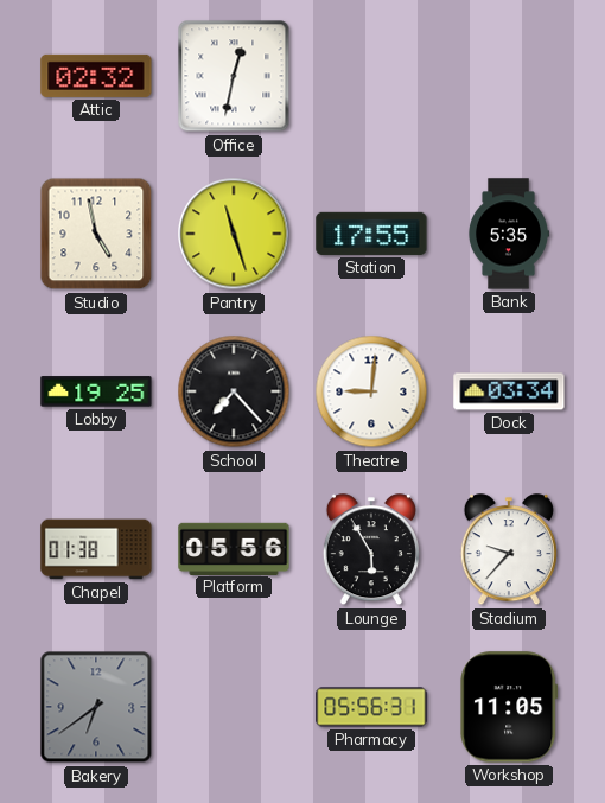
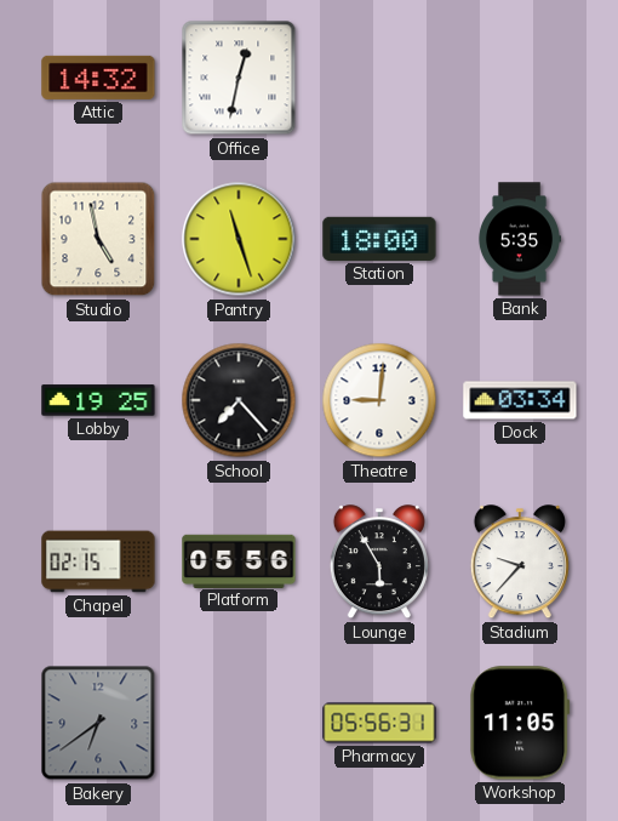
Attic: 02:32 -> 14:32
Station: 17:55 -> 18:00
Chapel: 01:38 -> 02:15
